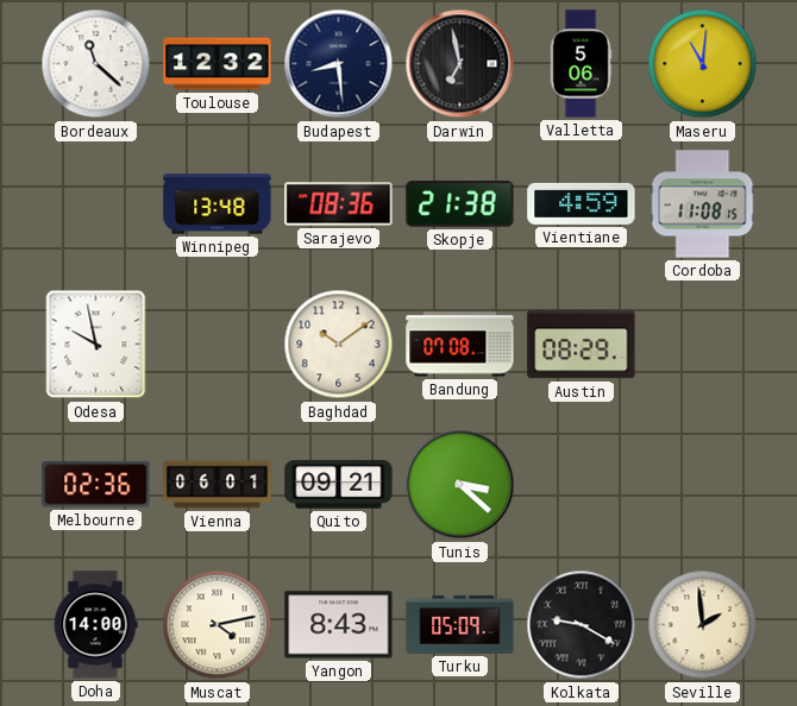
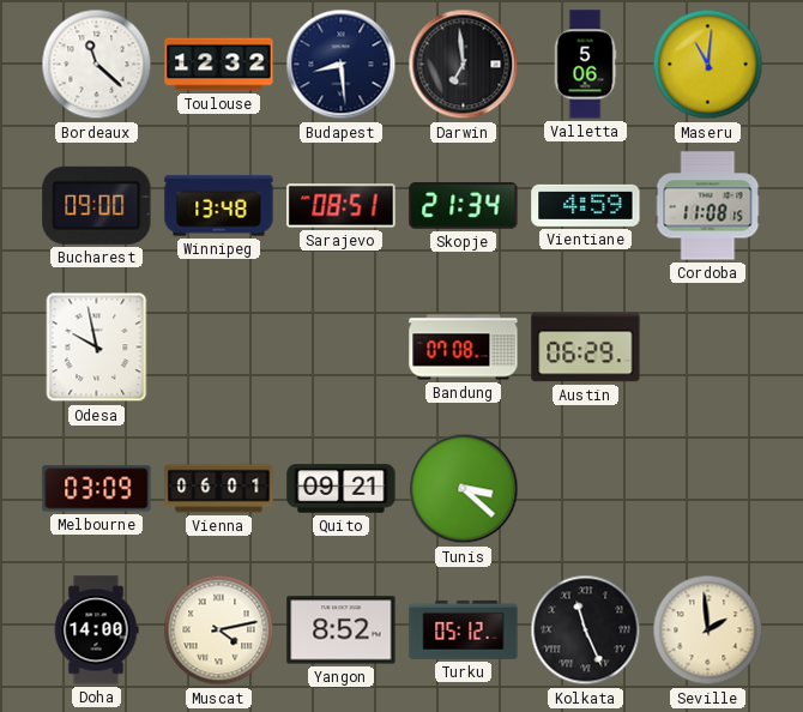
Darwin: 6:58 -> 6:59
Bucharest: none -> 09:00
Sarajevo: 08:36 -> 08:51
Skopje: 21:38 -> 21:34
Baghdad: 10:09 -> none
Austin: 08:29 -> 06:29
Melbourne: 02:36 -> 03:09
Yangon: 8:43 -> 8:52
Turku: 05:09 -> 05:12
Kolkata: 9:20 -> 11:26
